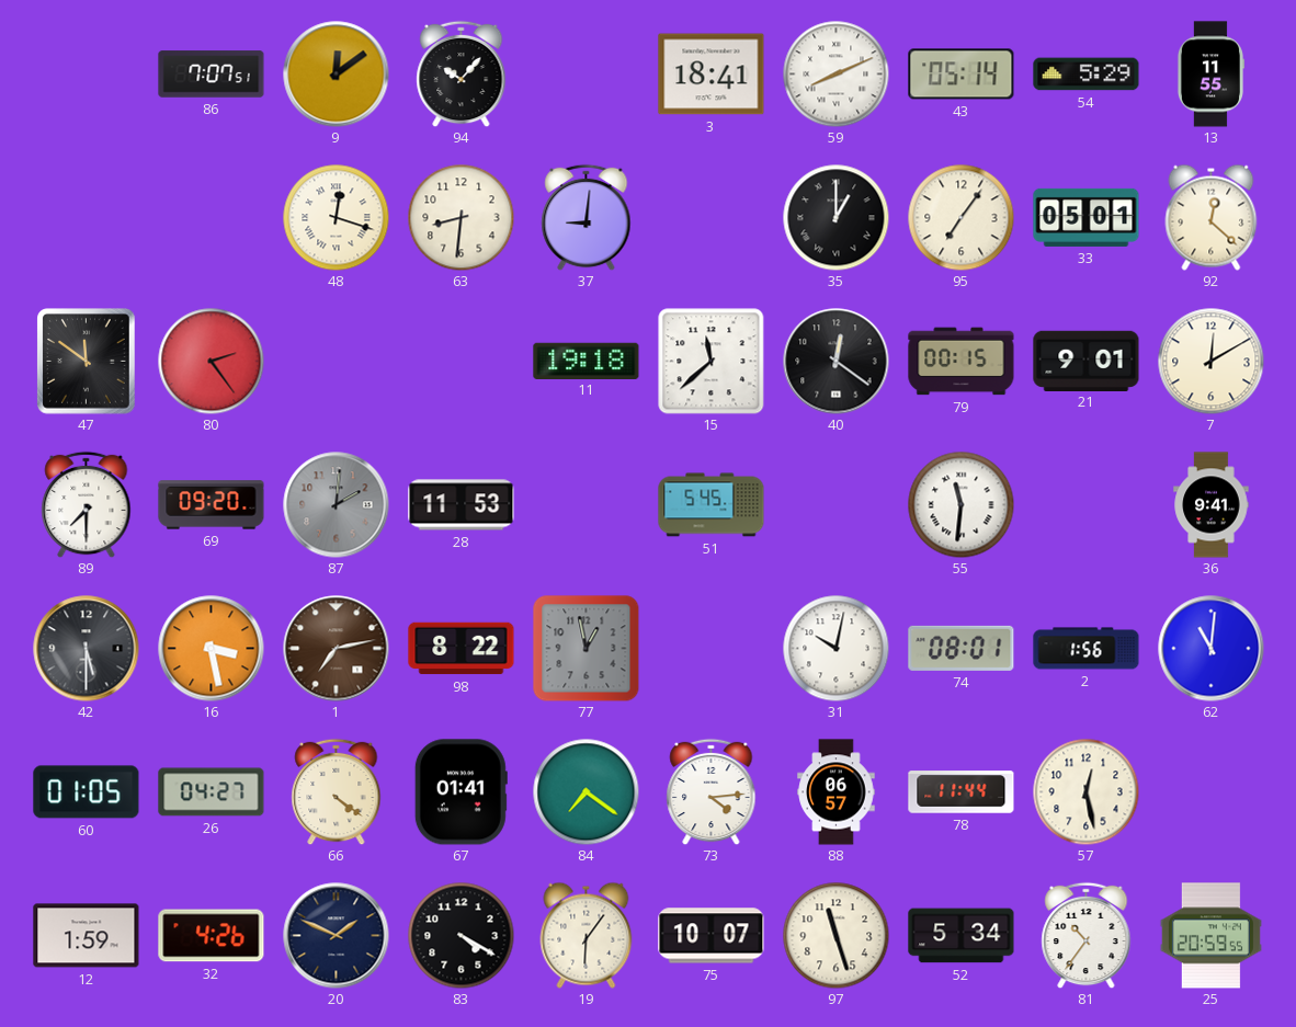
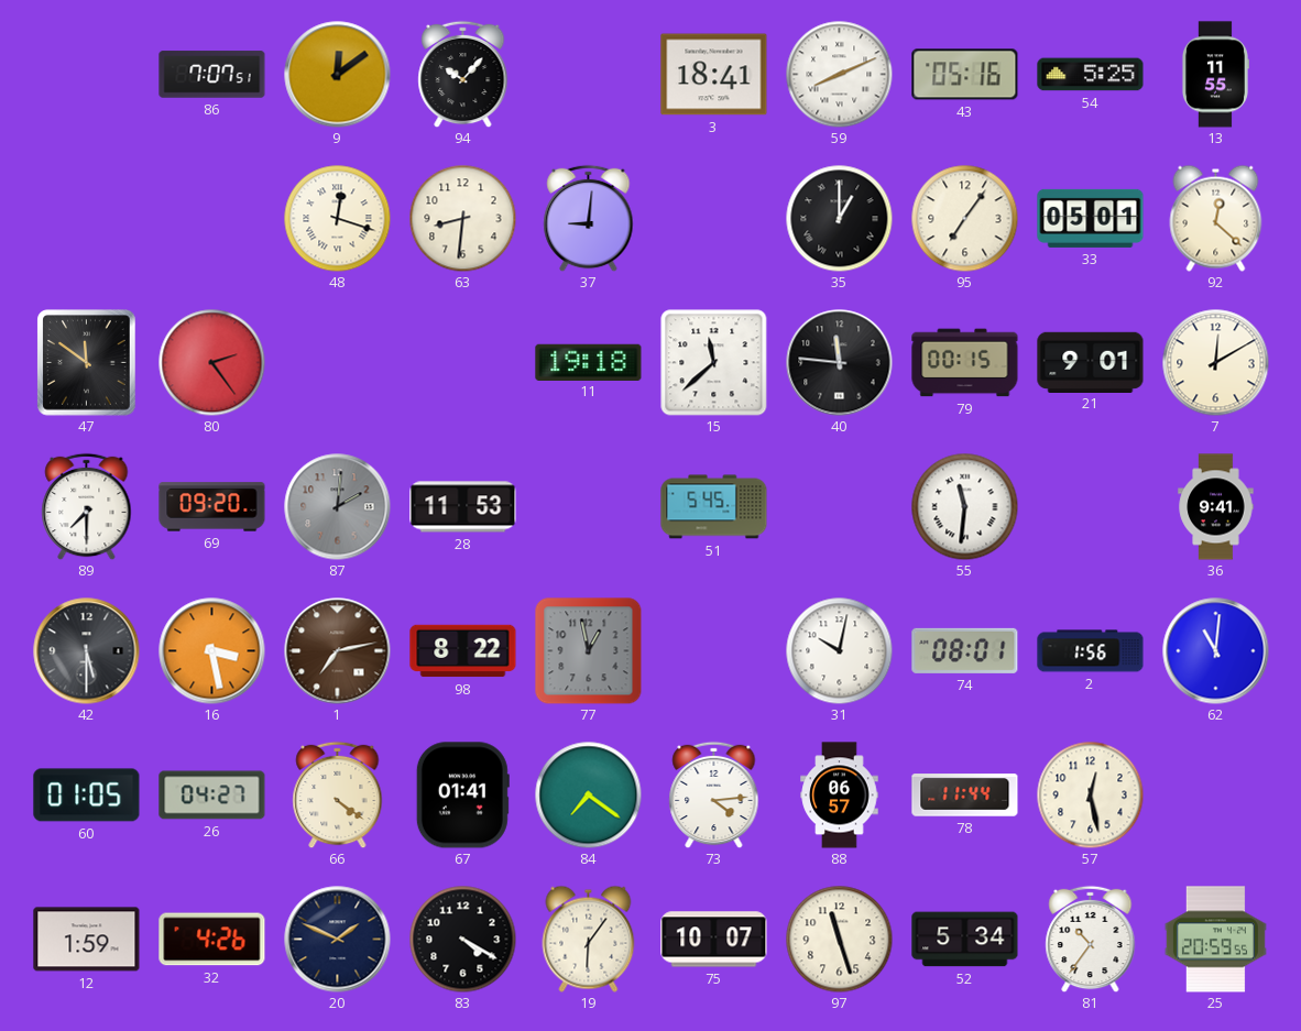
43: 05:14 -> 05:16
54: 5:29 -> 5:25
40: 12:21 -> 11:46
